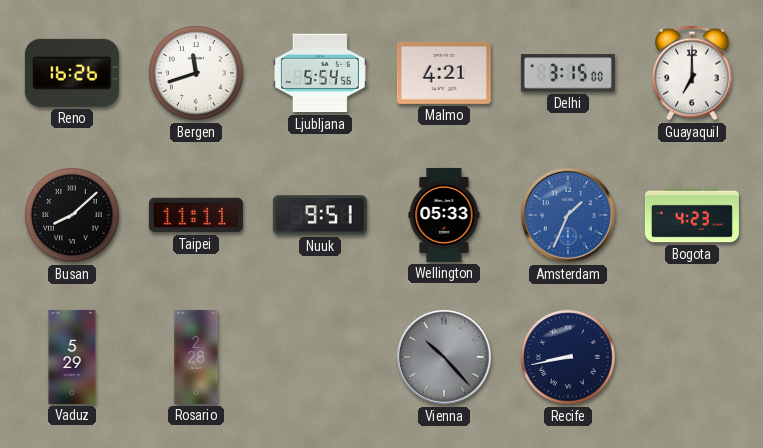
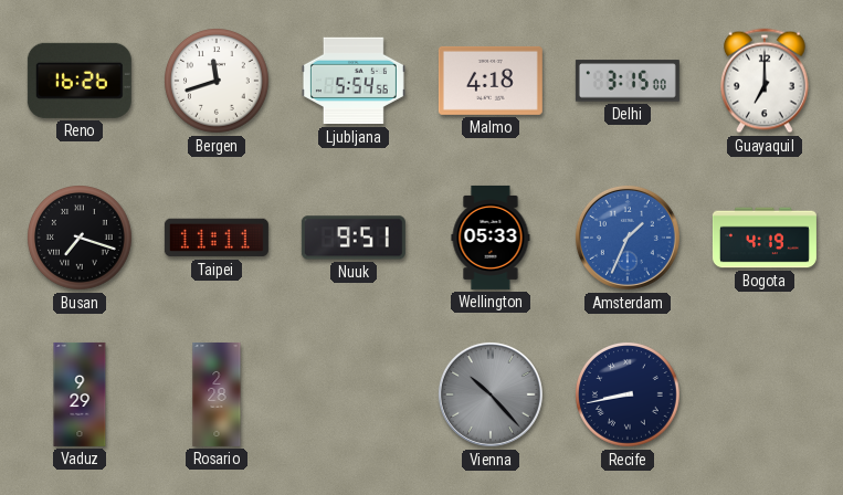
Malmo: 4:21 -> 4:18
Busan: 8:08 -> 7:18
Bogota: 4:23 -> 4:19
Vaduz: 5:29 -> 9:29
